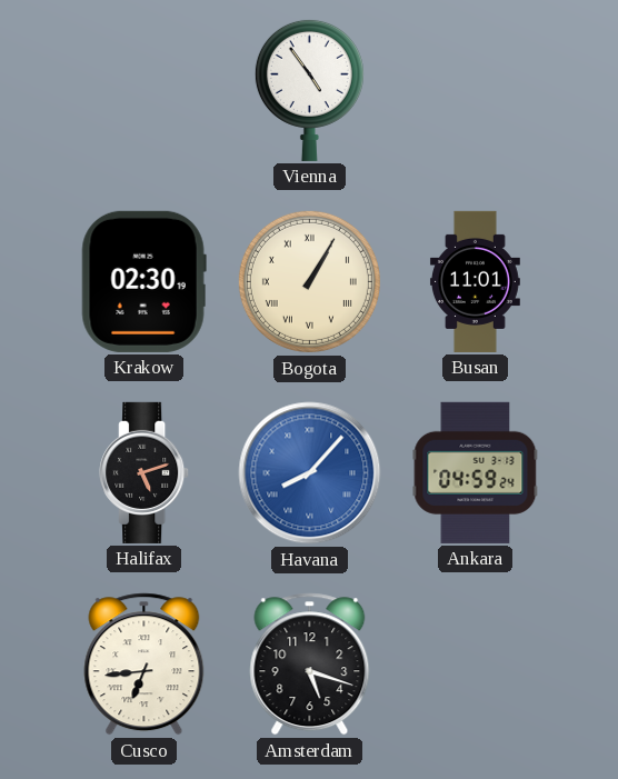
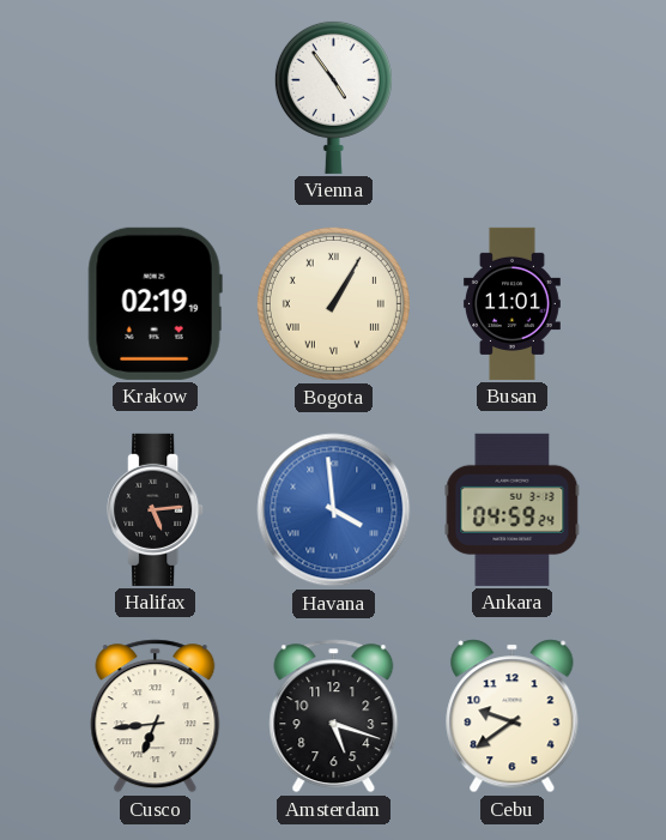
Krakow: 02:30 -> 02:19
Halifax: 5:12 -> 5:14
Havana: 8:07 -> 3:59
Cebu: none -> 9:39
